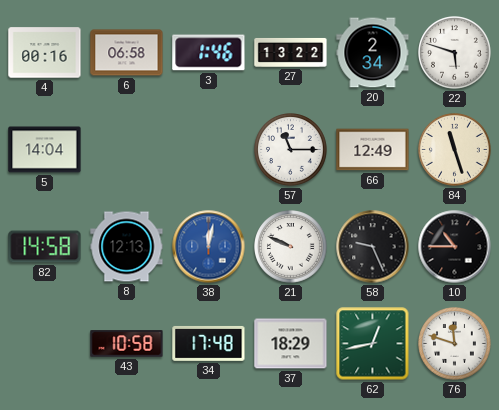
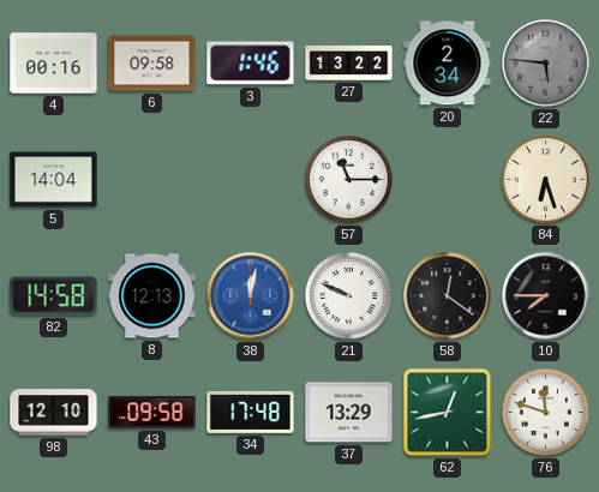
6: 06:58 -> 09:58
22: 5:48 -> 5:46
22 dial: white -> grey
66: 12:49 -> none
84: 11:27 -> 6:27
58: 9:26 -> 12:21
10: 10:45 -> 7:45
98: none -> 12:10
43: 10:58 -> 09:58
37: 18:29 -> 13:29
